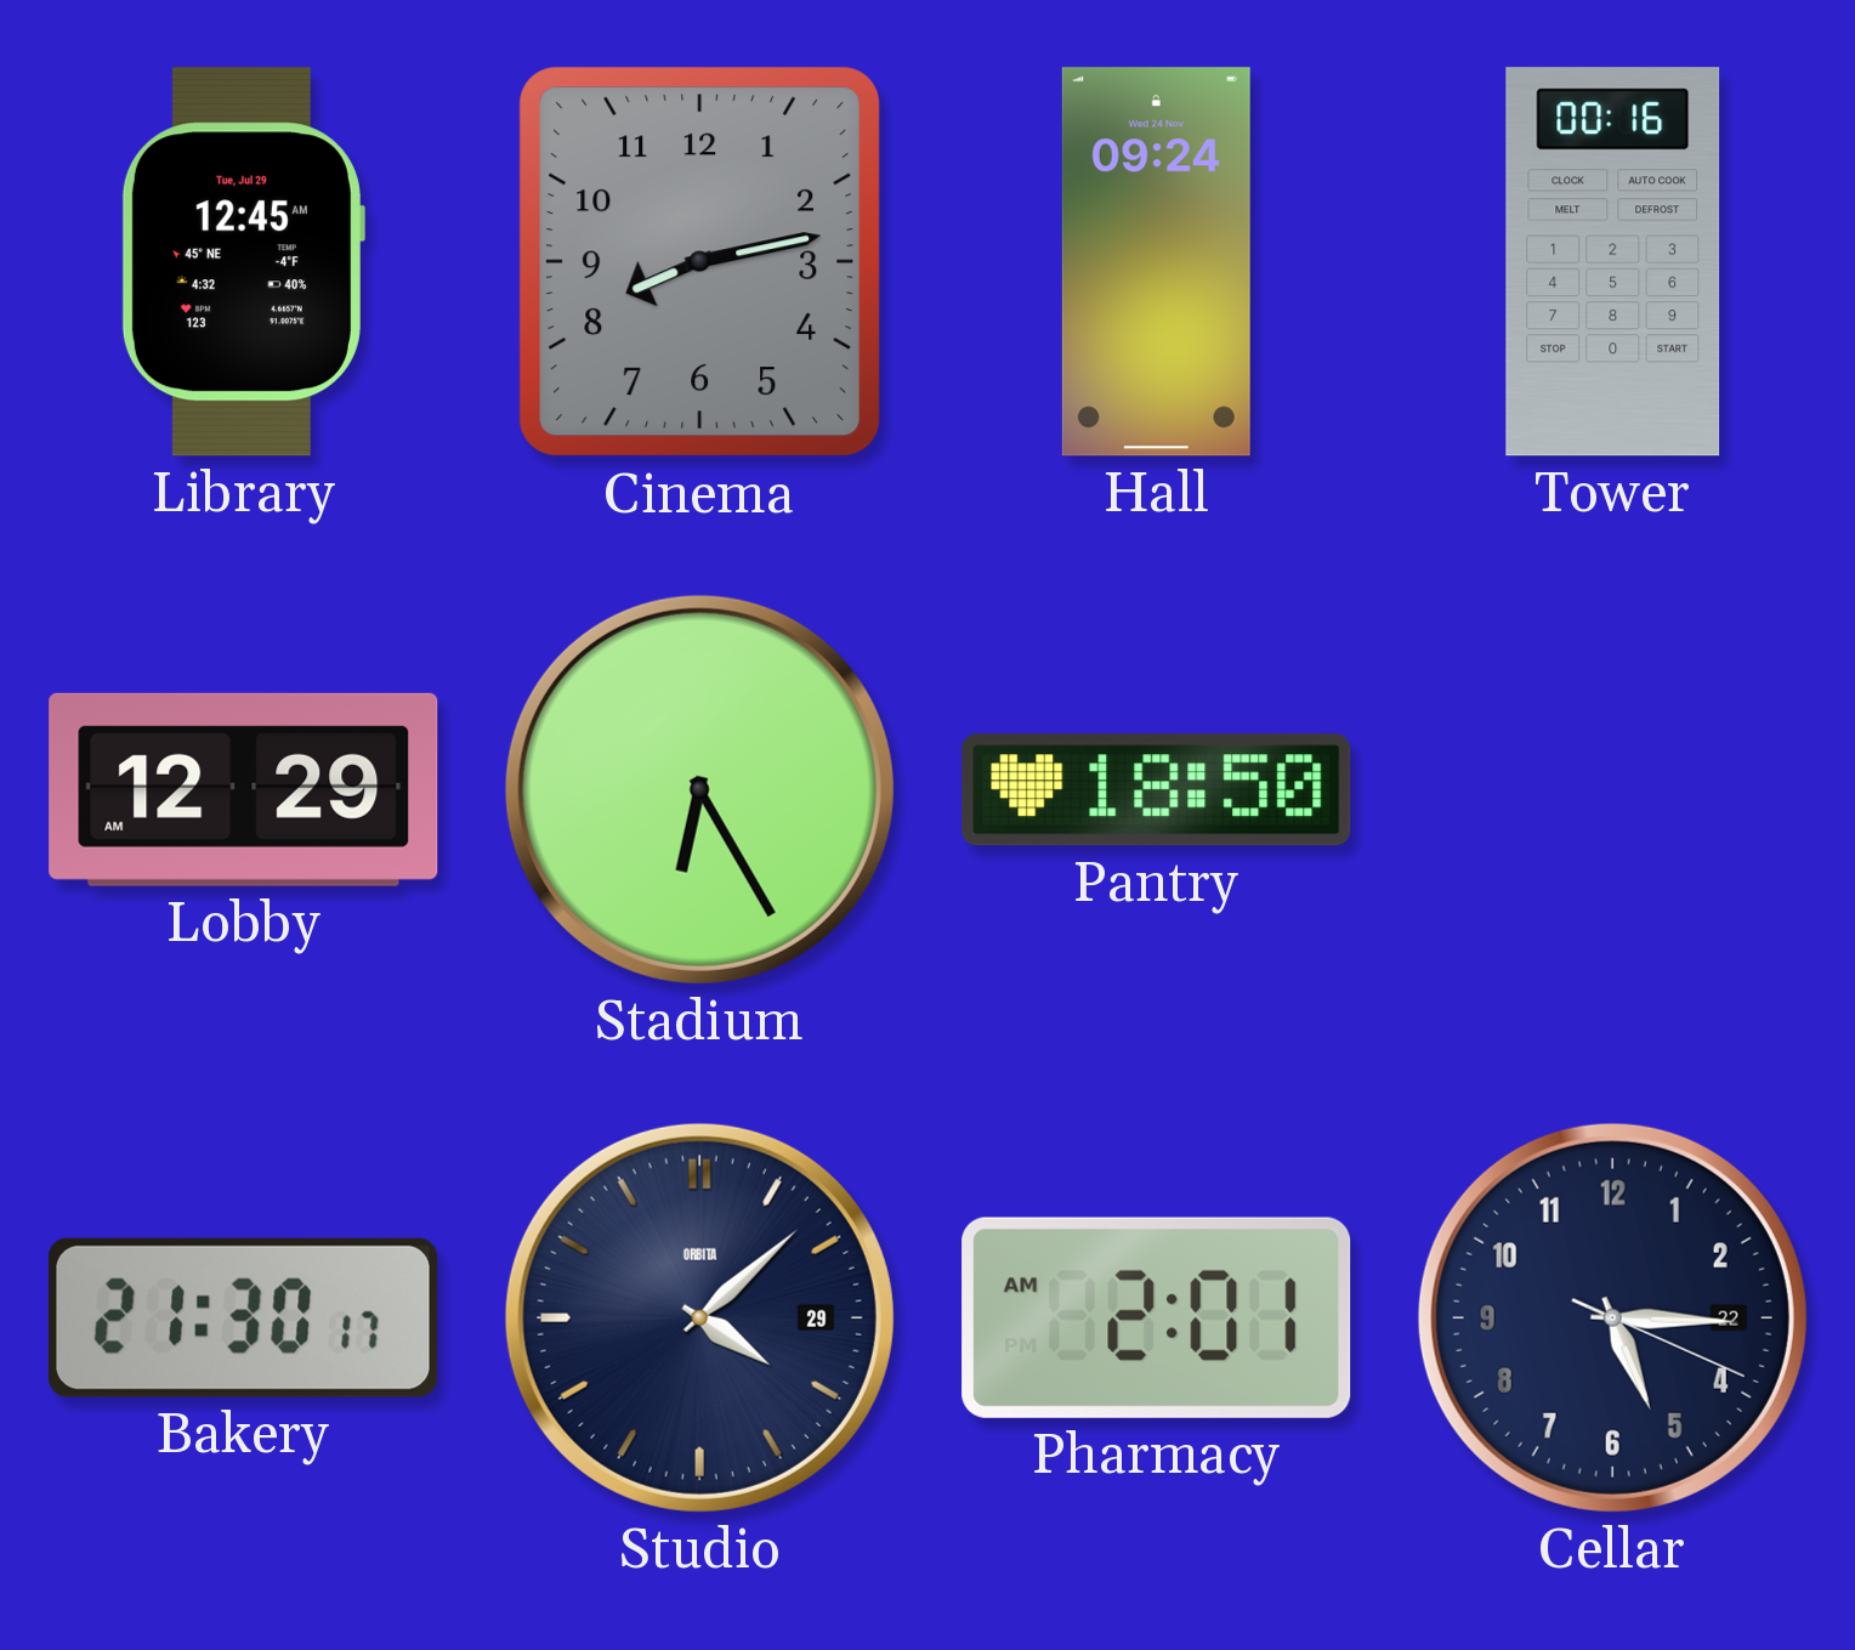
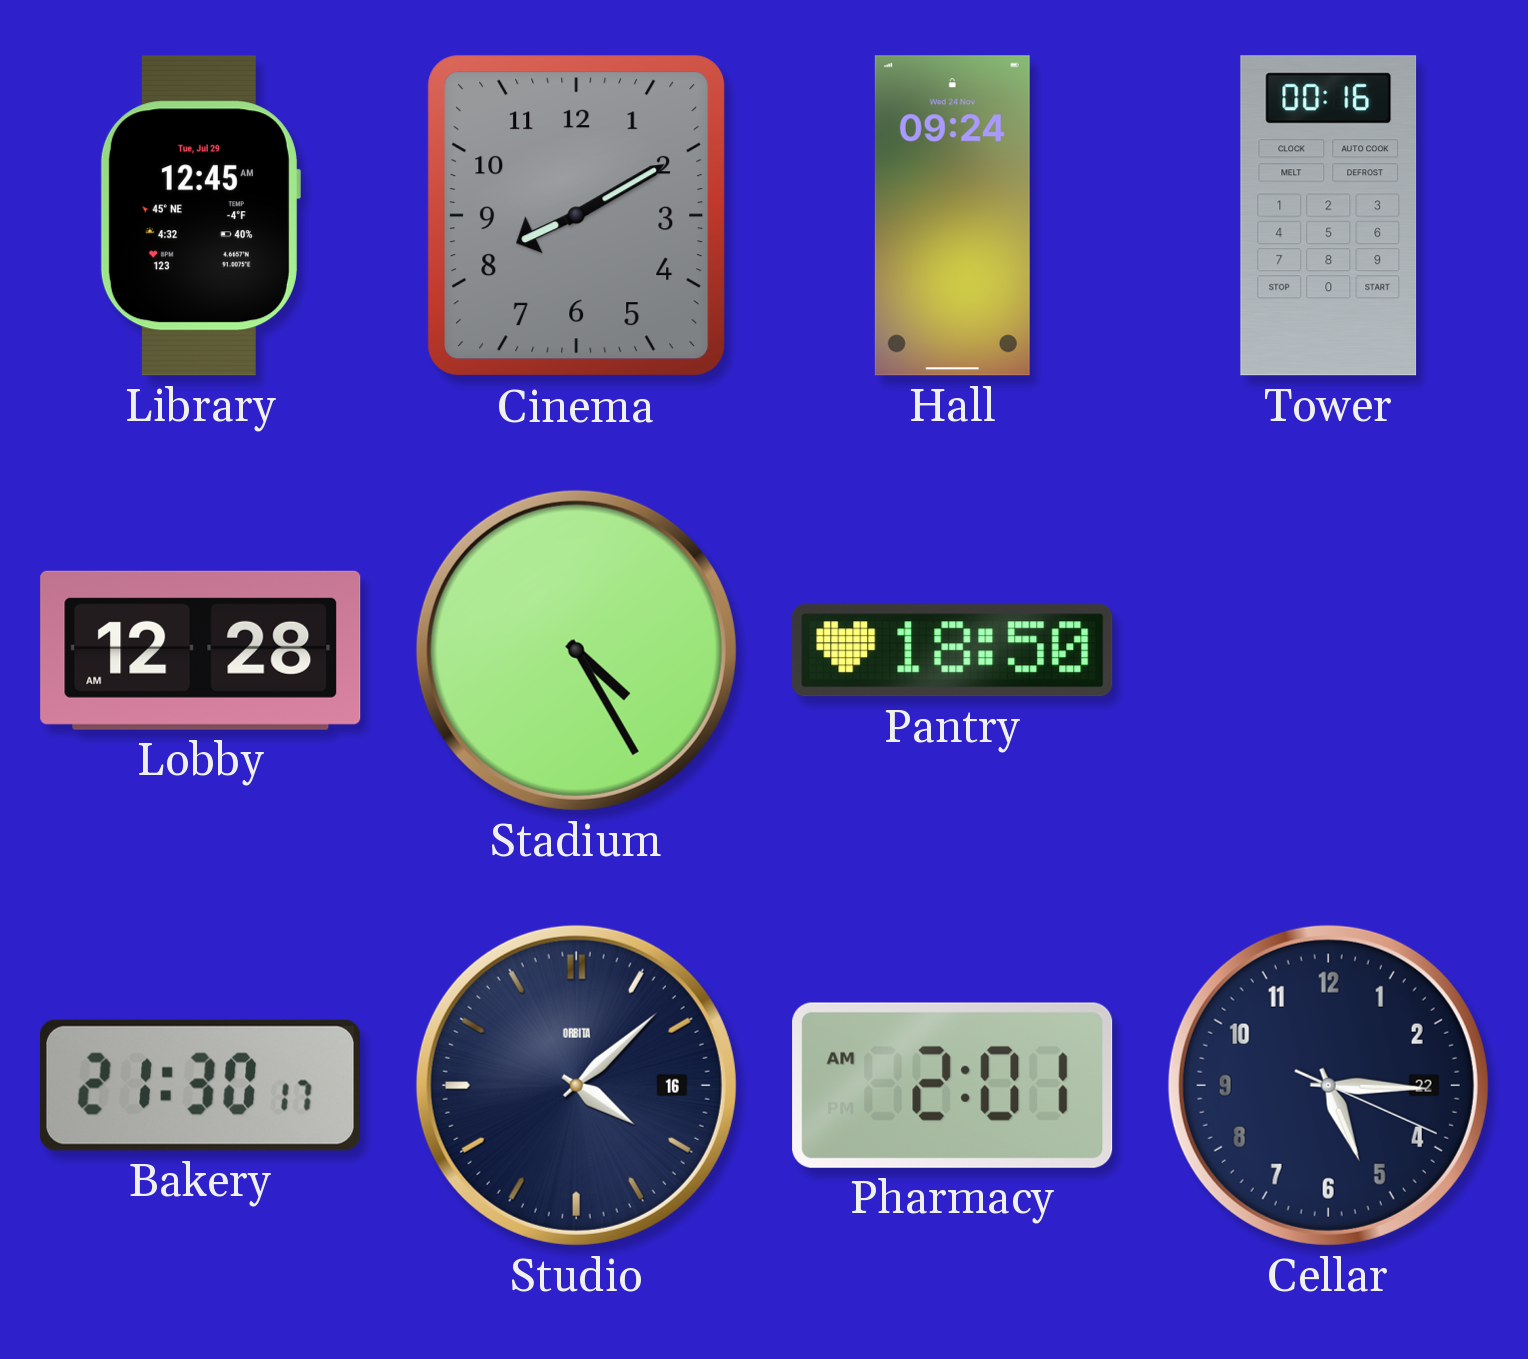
Cinema: 8:13 -> 8:10
Lobby: 12:29 -> 12:28
Stadium: 6:25 -> 4:25
Studio date: 29 -> 16
